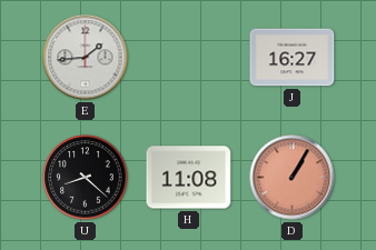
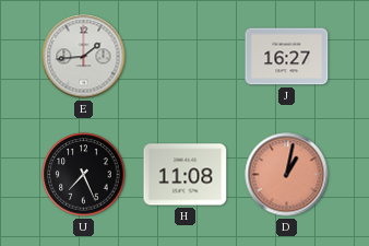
U: 8:22 -> 7:26
D: 1:05 -> 1:02
